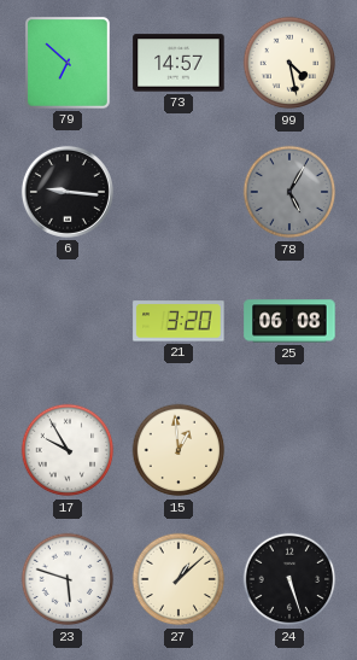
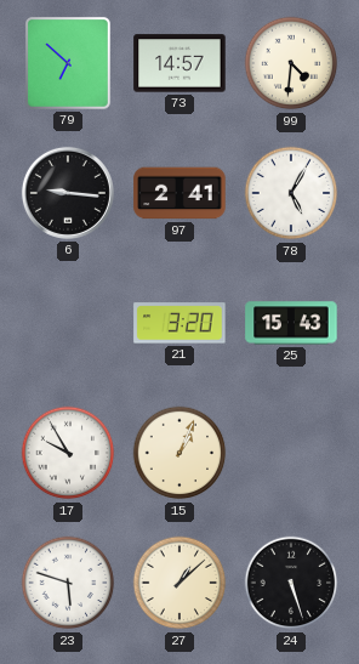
99: 4:28 -> 4:31
97: none -> 2:41
78 dial: grey -> white
25: 06:08 -> 15:43
15: 12:59 -> 1:04
